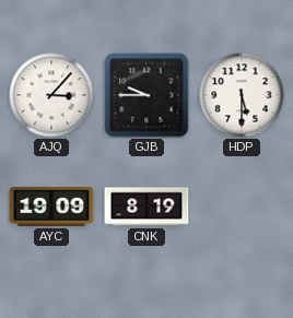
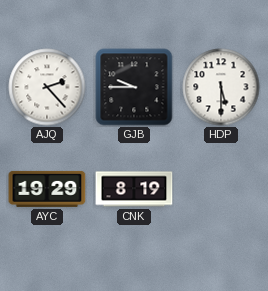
AJQ: 3:07 -> 2:23
AYC: 19:09 -> 19:29
